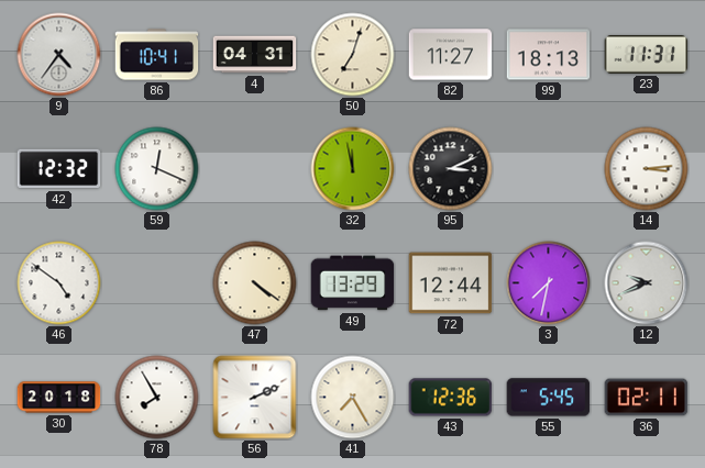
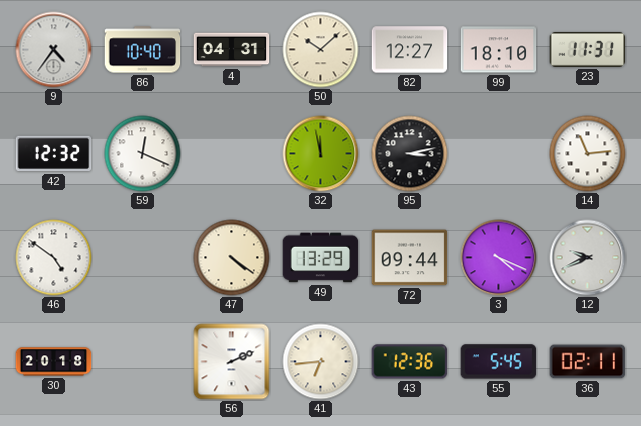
86: 10:41 -> 10:40
50: 7:03 -> 10:08
82: 11:27 -> 12:27
99: 18:13 -> 18:10
95: 3:11 -> 3:13
14: 3:14 -> 11:14
72: 12:44 -> 09:44
3: 7:32 -> 4:19
78: 7:55 -> none
41: 7:25 -> 6:44
